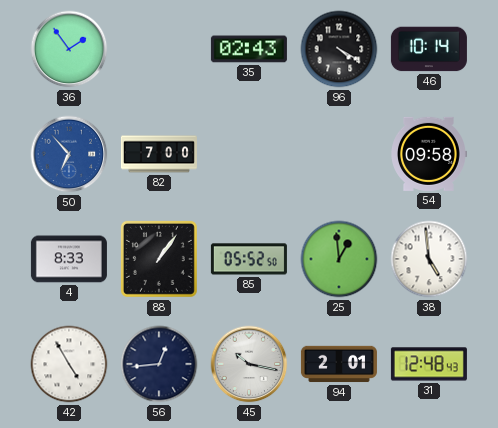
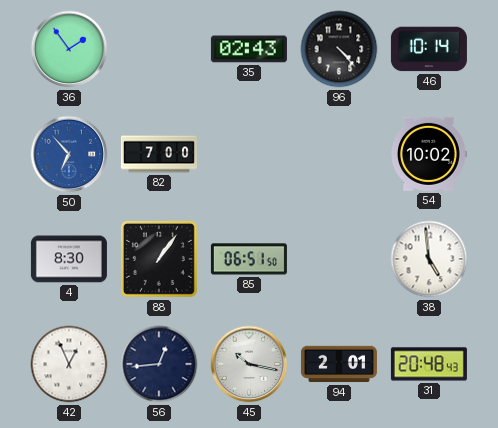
96: 4:20 -> 4:23
54: 09:58 -> 10:02
4: 8:33 -> 8:30
85: 05:52 -> 06:51
25: 12:59 -> none
42: 4:55 -> 12:56
31: 12:48 -> 20:48
